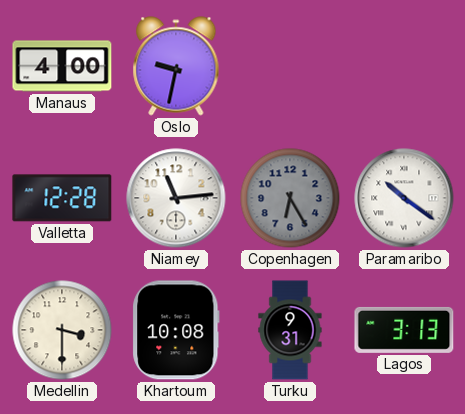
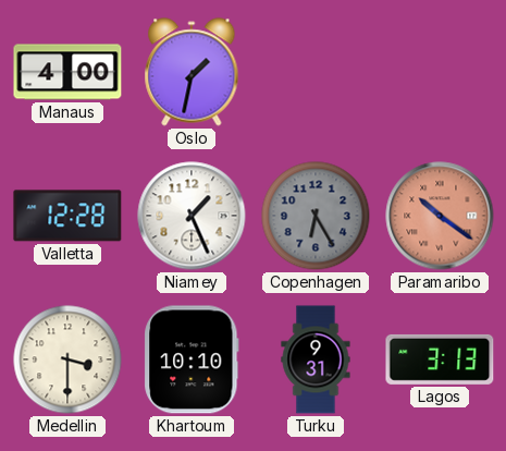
Oslo: 9:32 -> 1:32
Niamey: 11:14 -> 1:26
Paramaribo dial: white -> salmon
Khartoum: 10:08 -> 10:10
